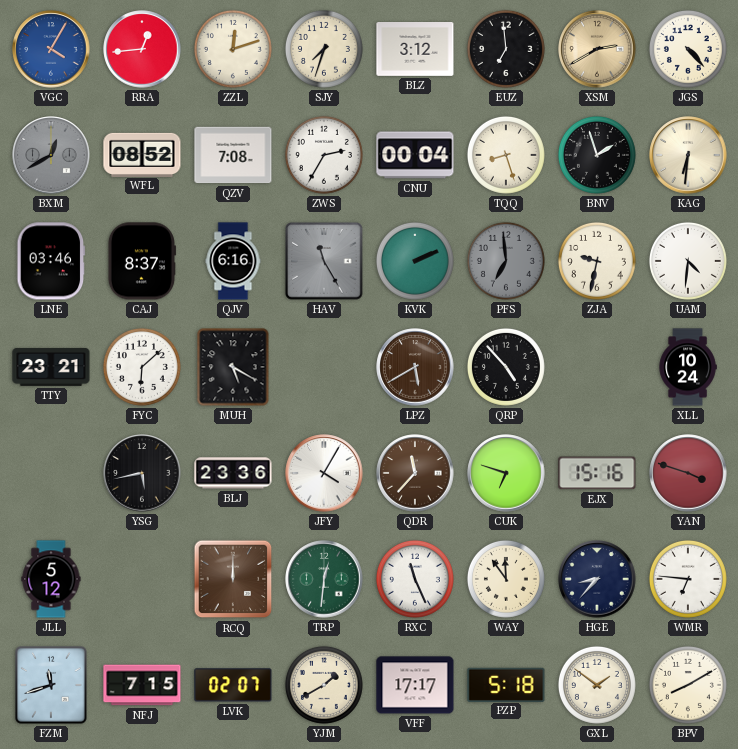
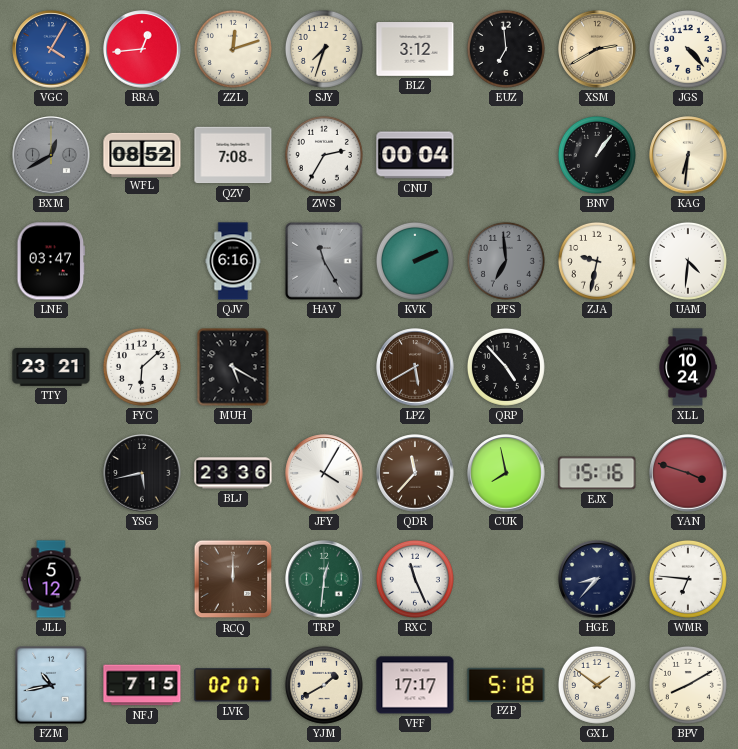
TQQ: 8:27 -> none
BNV: 1:57 -> 1:06
LNE: 03:46 -> 03:47
CAJ: 8:37 -> none
CUK: 6:48 -> 7:58
WAY: 11:54 -> none
FZM: 11:42 -> 10:43
